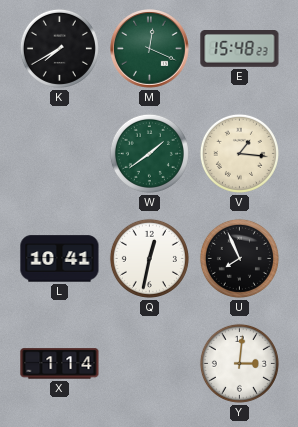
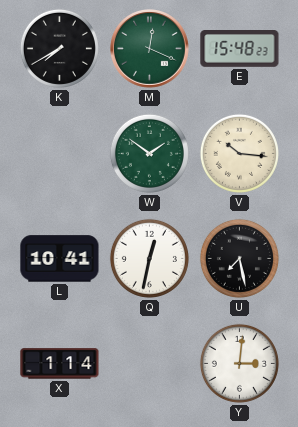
W: 1:39 -> 1:51
V: 1:16 -> 10:16
U: 7:56 -> 7:28
